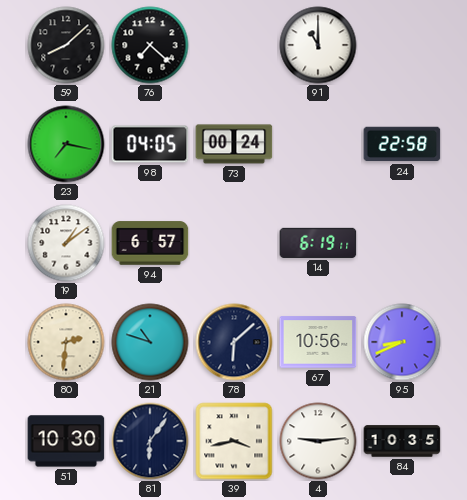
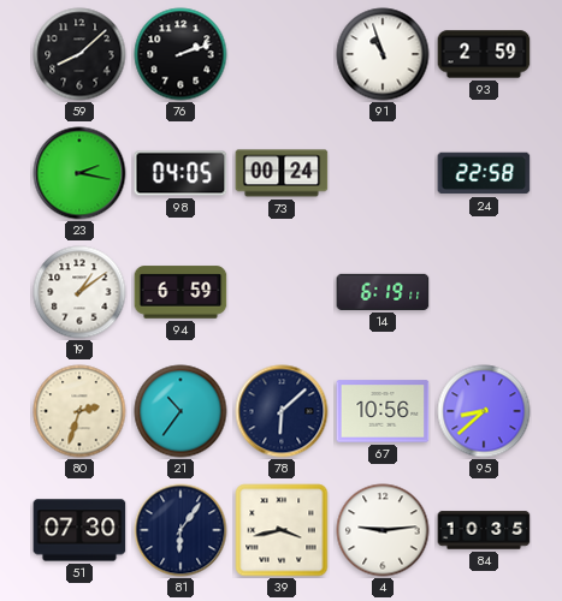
76: 7:22 -> 2:12
91: 11:00 -> 10:57
93: none -> 2:59
23: 7:17 -> 2:17
94: 6:57 -> 6:59
80: 2:31 -> 2:33
21: 10:48 -> 10:36
95: 8:41 -> 8:38
51: 10:30 -> 07:30
